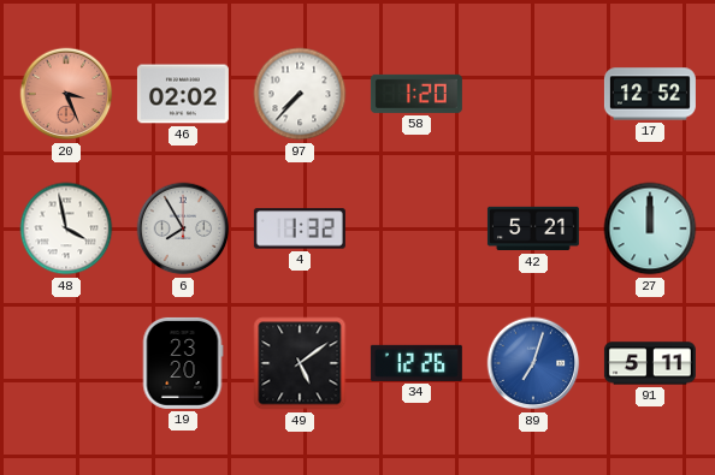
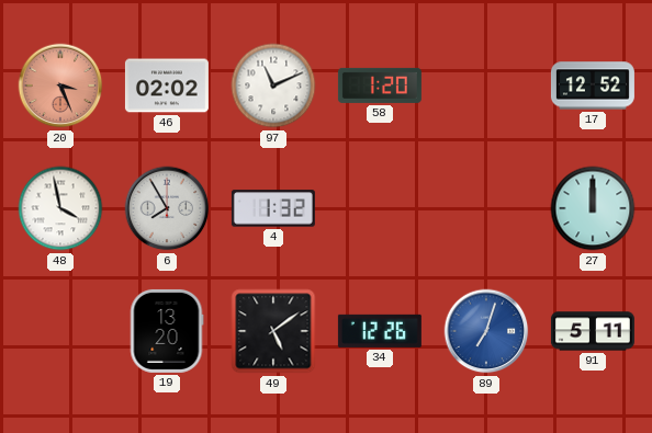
97: 7:37 -> 11:11
42: 5:21 -> none
19: 23:20 -> 13:20
